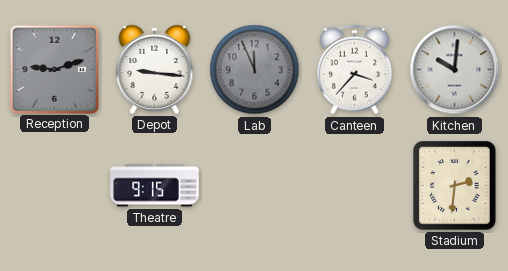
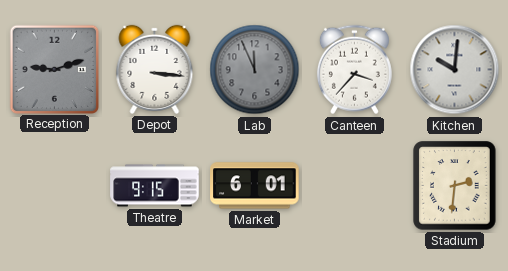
Depot: 9:16 -> 3:16
Market: none -> 6:01
